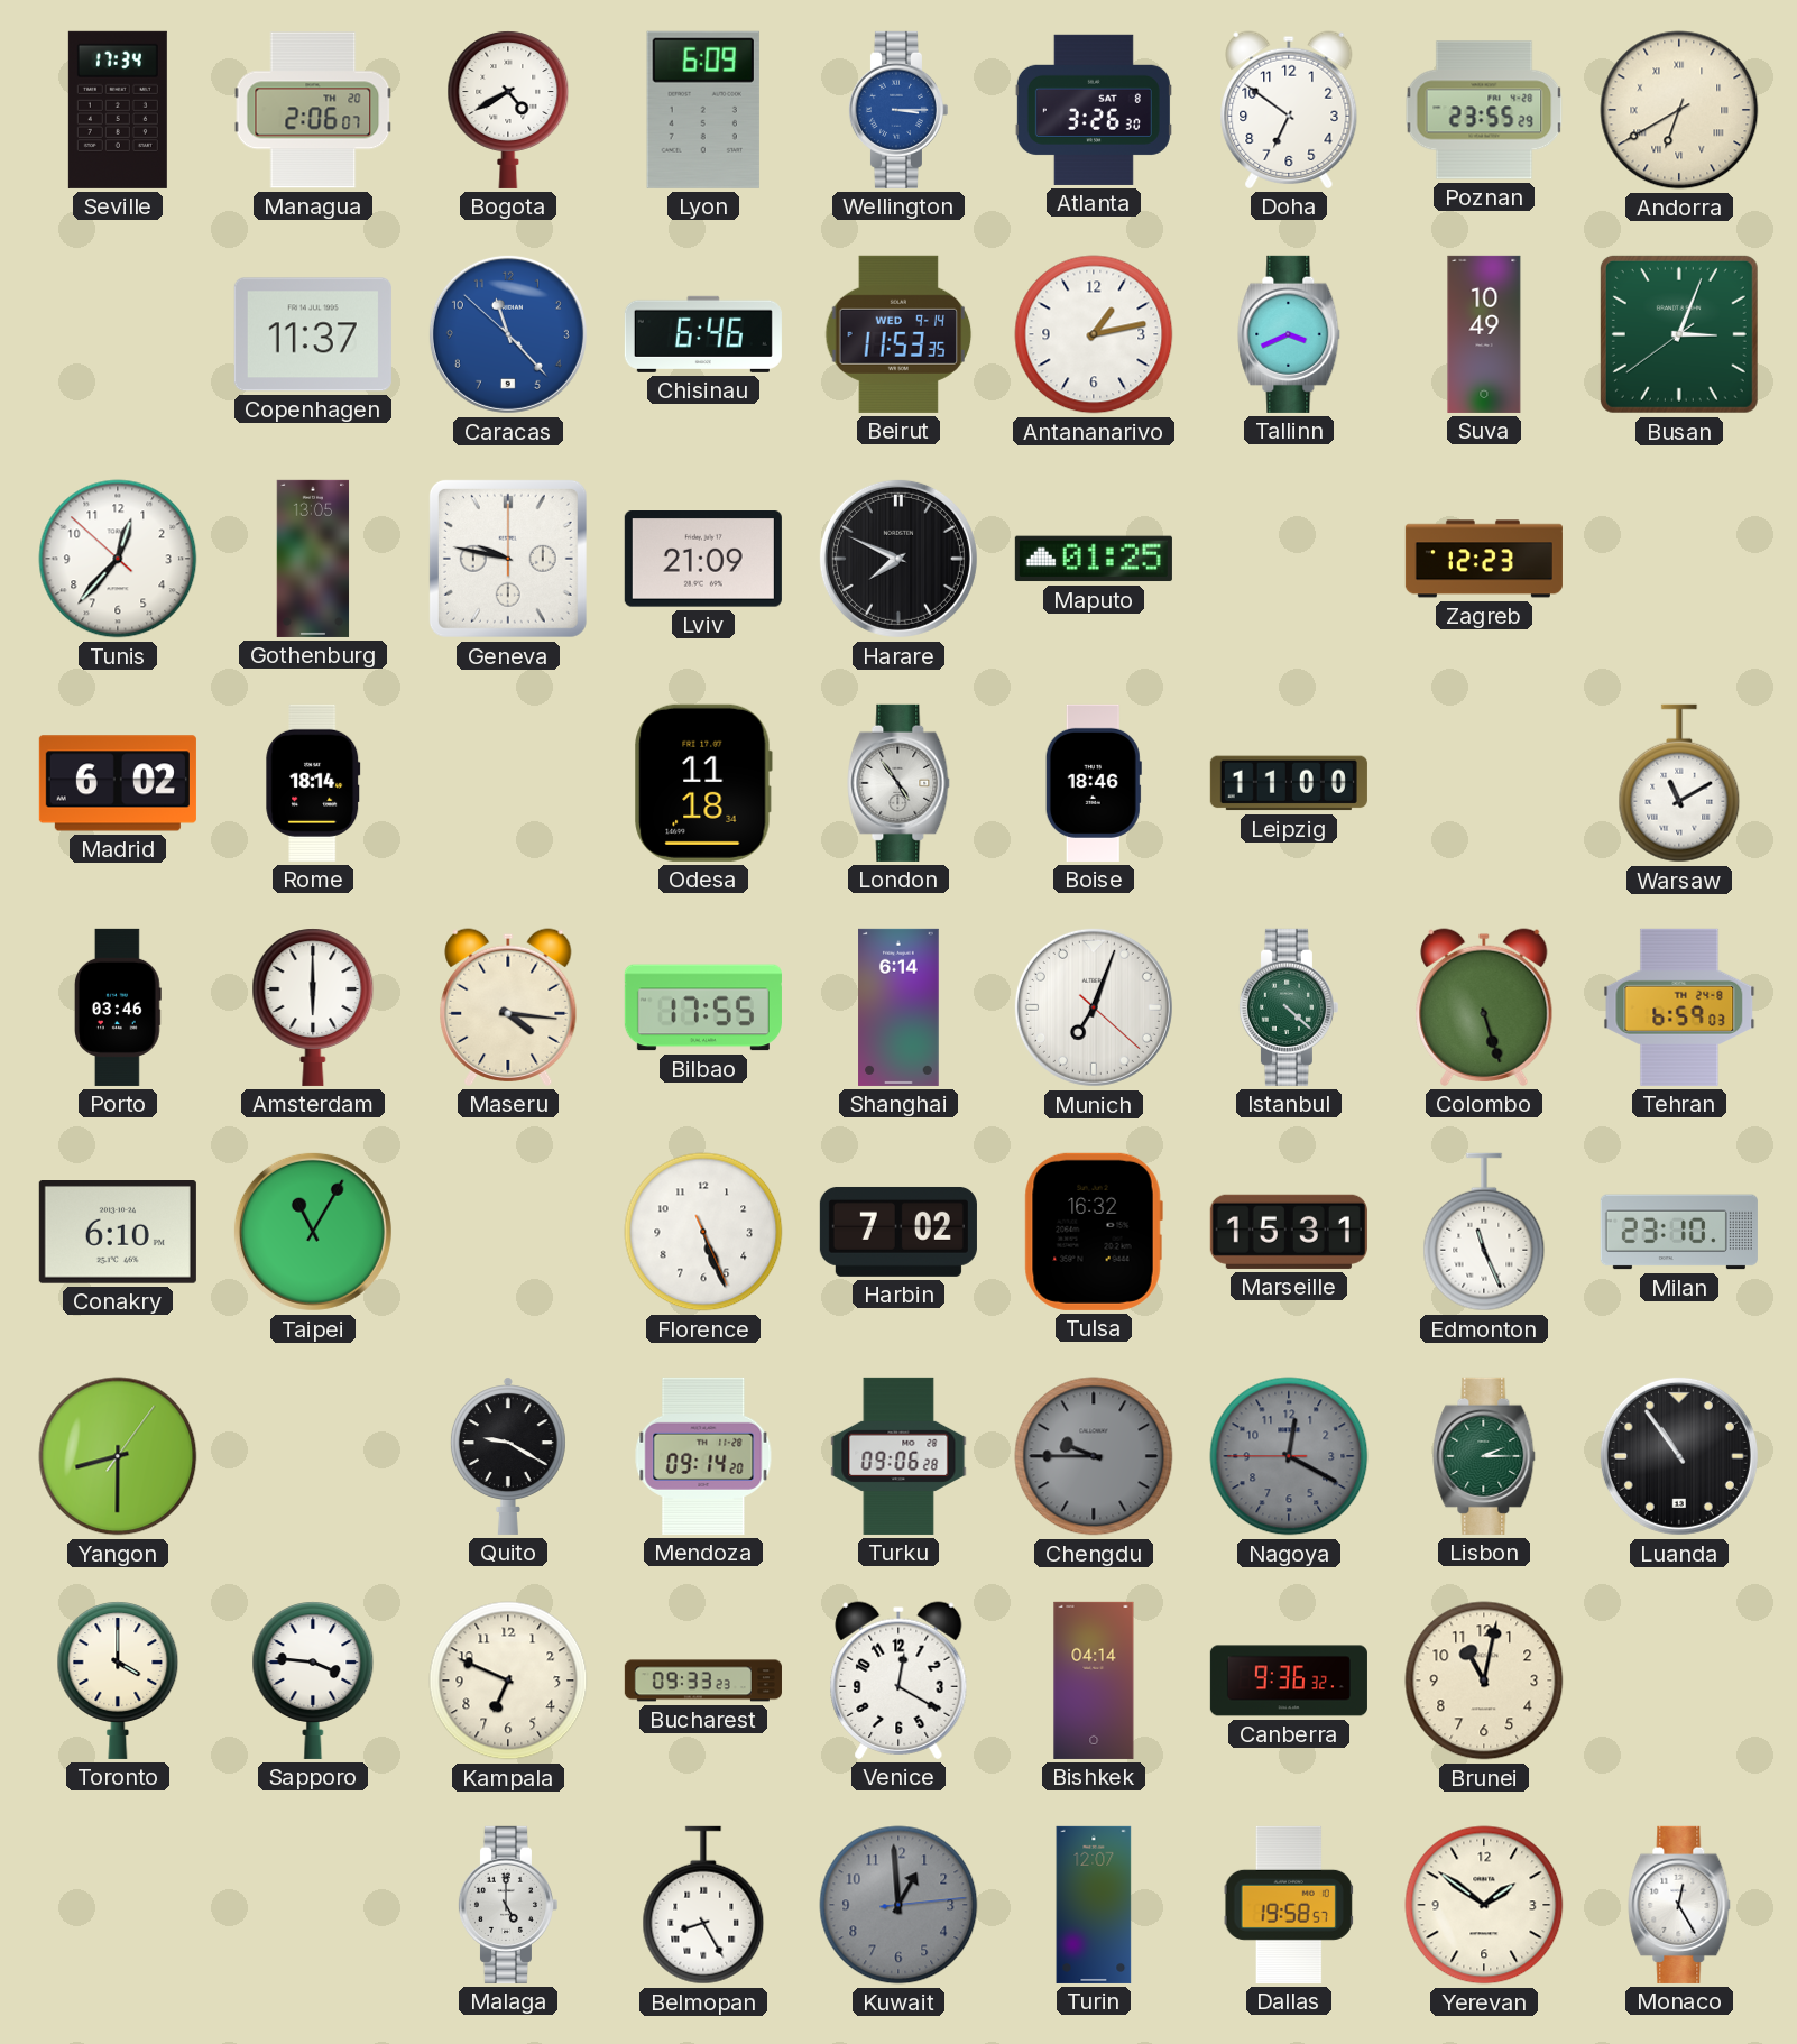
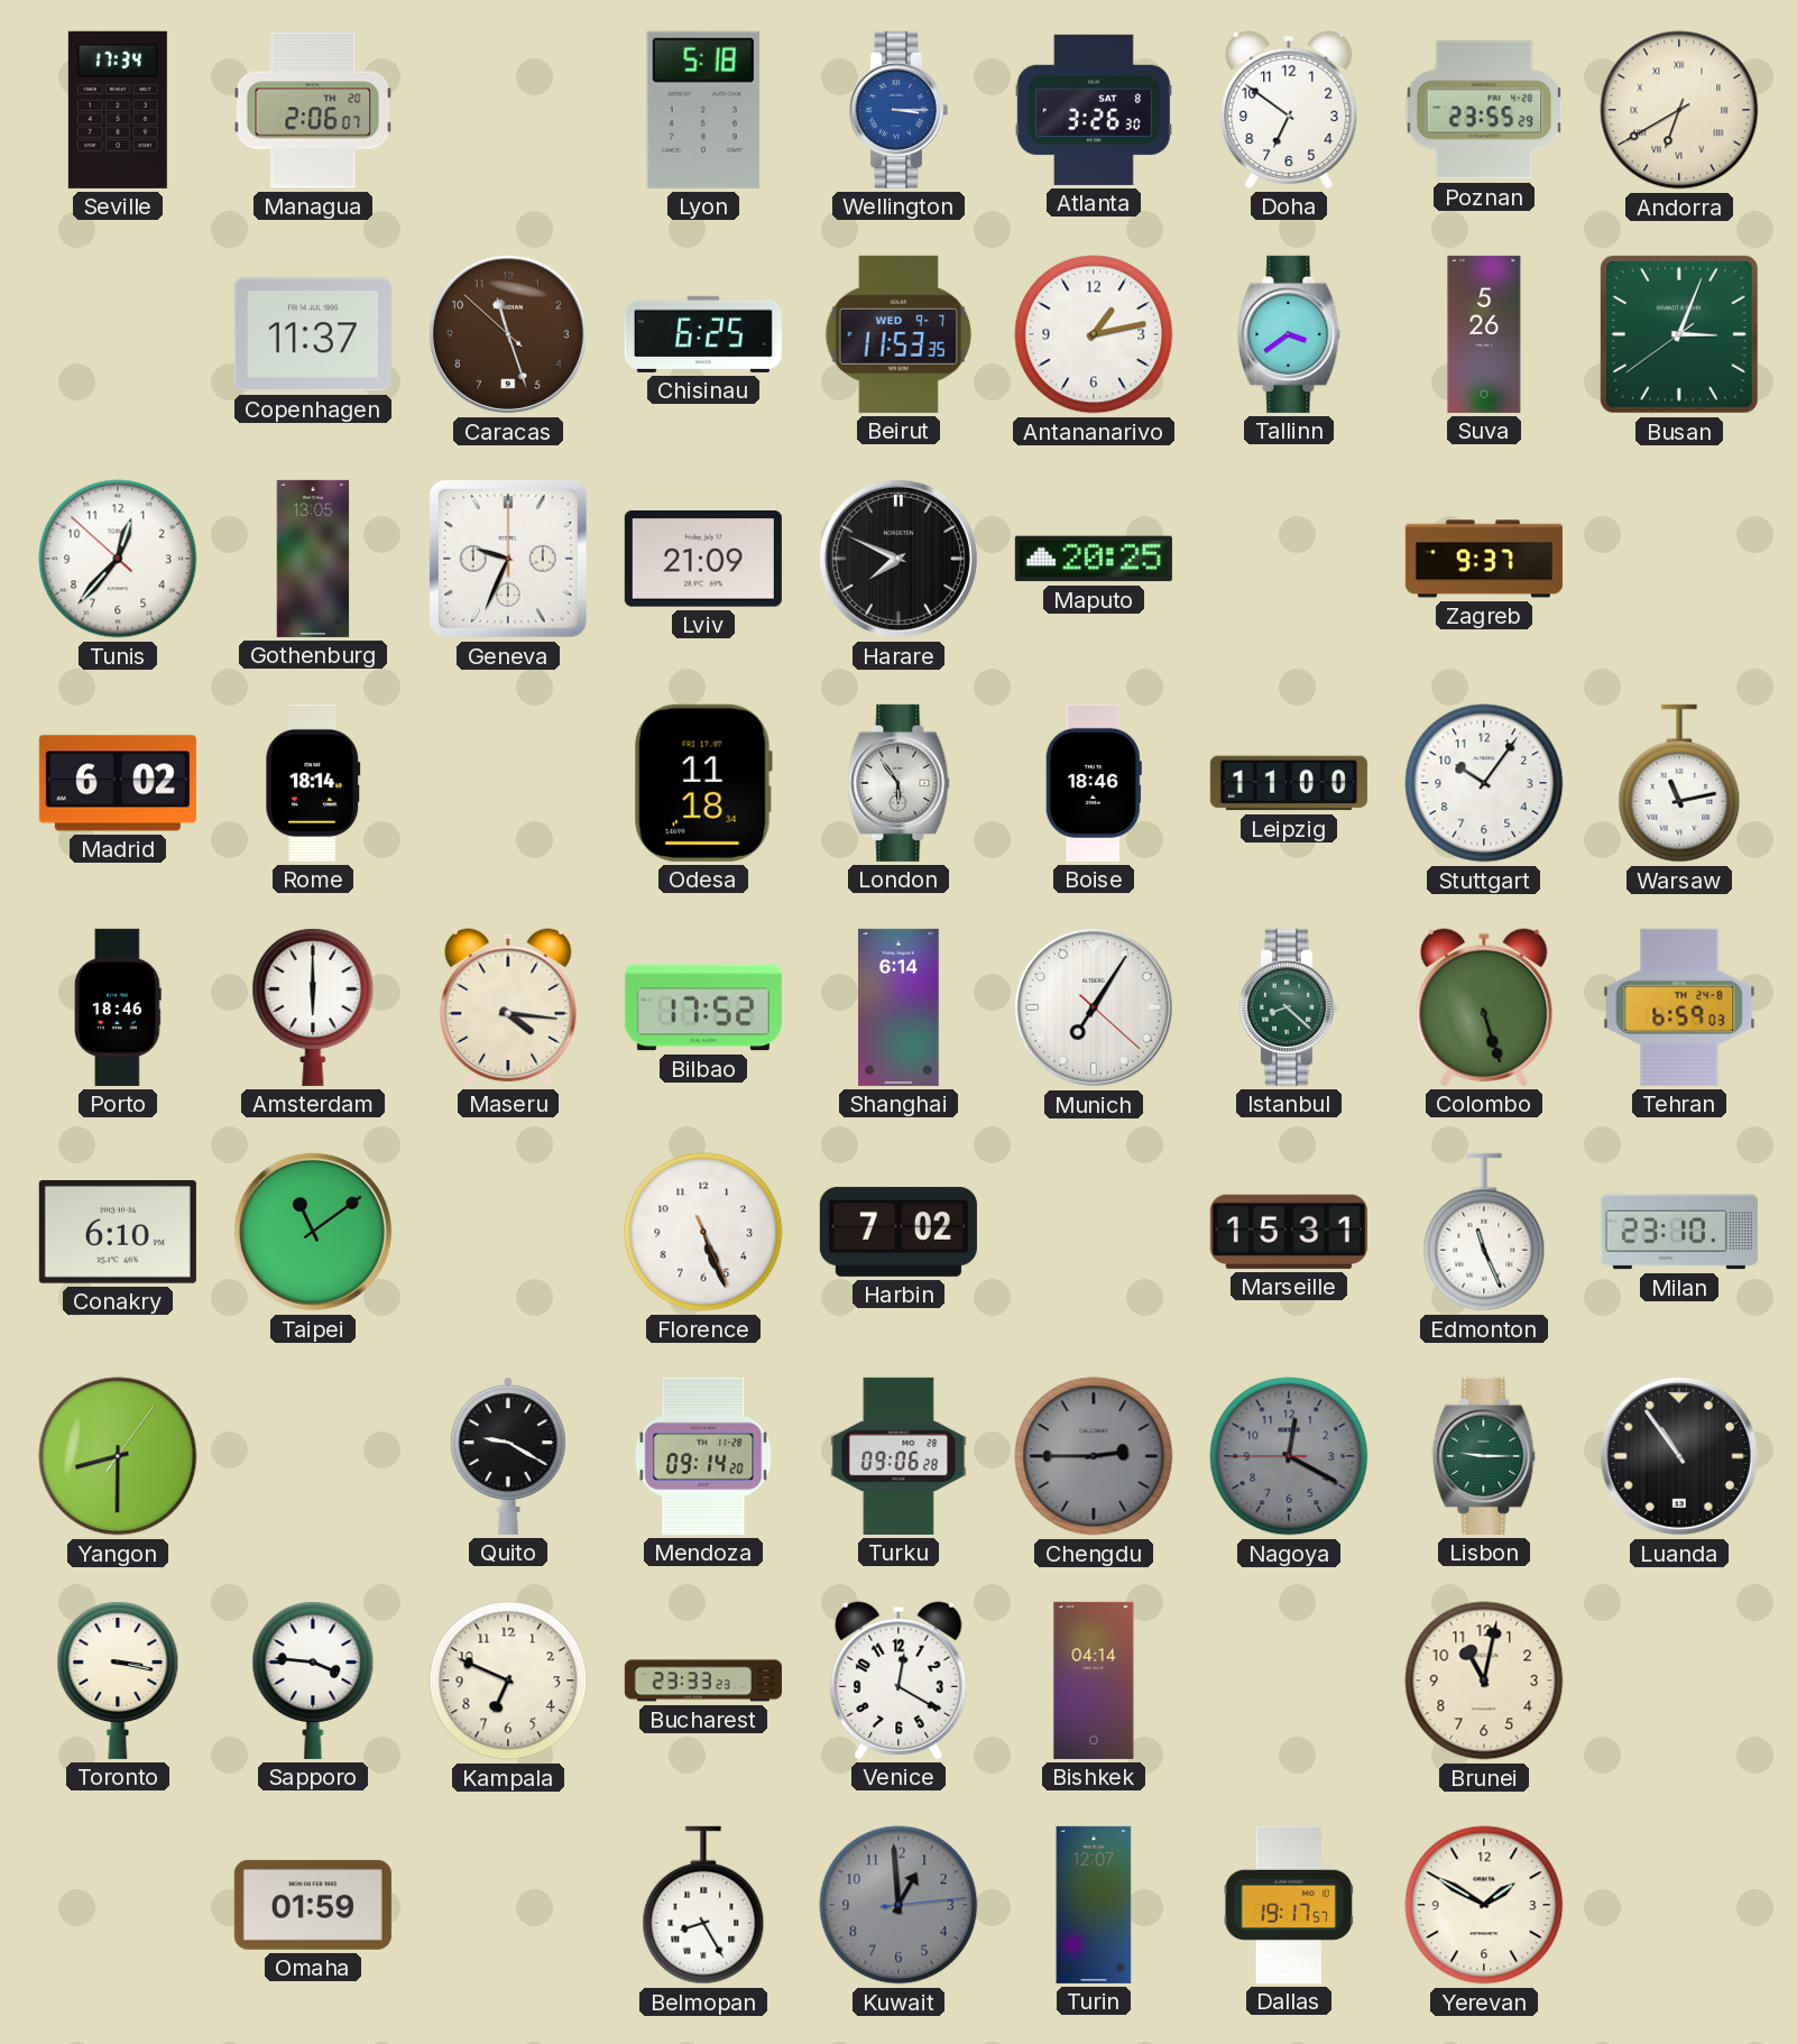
Bogota: 4:40 -> none
Lyon: 6:09 -> 5:18
Caracas: 11:22 -> 11:26
Caracas dial: blue -> brown
Chisinau: 6:46 -> 6:25
Beirut date: WED 9-14 -> WED 9-7
Tallinn: 3:41 -> 3:39
Suva: 10:49 -> 5:26
Geneva: 9:47 -> 9:34
Maputo: 01:25 -> 20:25
Zagreb: 12:23 -> 9:37
London: 4:54 -> 5:54
Stuttgart: none -> 10:06
Warsaw: 11:10 -> 11:13
Porto: 03:46 -> 18:46
Bilbao: 17:55 -> 17:52
Munich: 7:03 -> 7:05
Istanbul: 4:22 -> 8:22
Taipei: 11:05 -> 11:09
Tulsa: 16:32 -> none
Chengdu: 9:45 -> 2:45
Lisbon: 2:15 -> 9:15
Toronto: 4:00 -> 3:17
Bucharest: 09:33 -> 23:33
Canberra: 9:36 -> none
Omaha: none -> 01:59
Malaga: 5:00 -> none
Dallas: 19:58 -> 19:17
Yerevan: 1:51 -> 1:50
Monaco: 12:25 -> none
